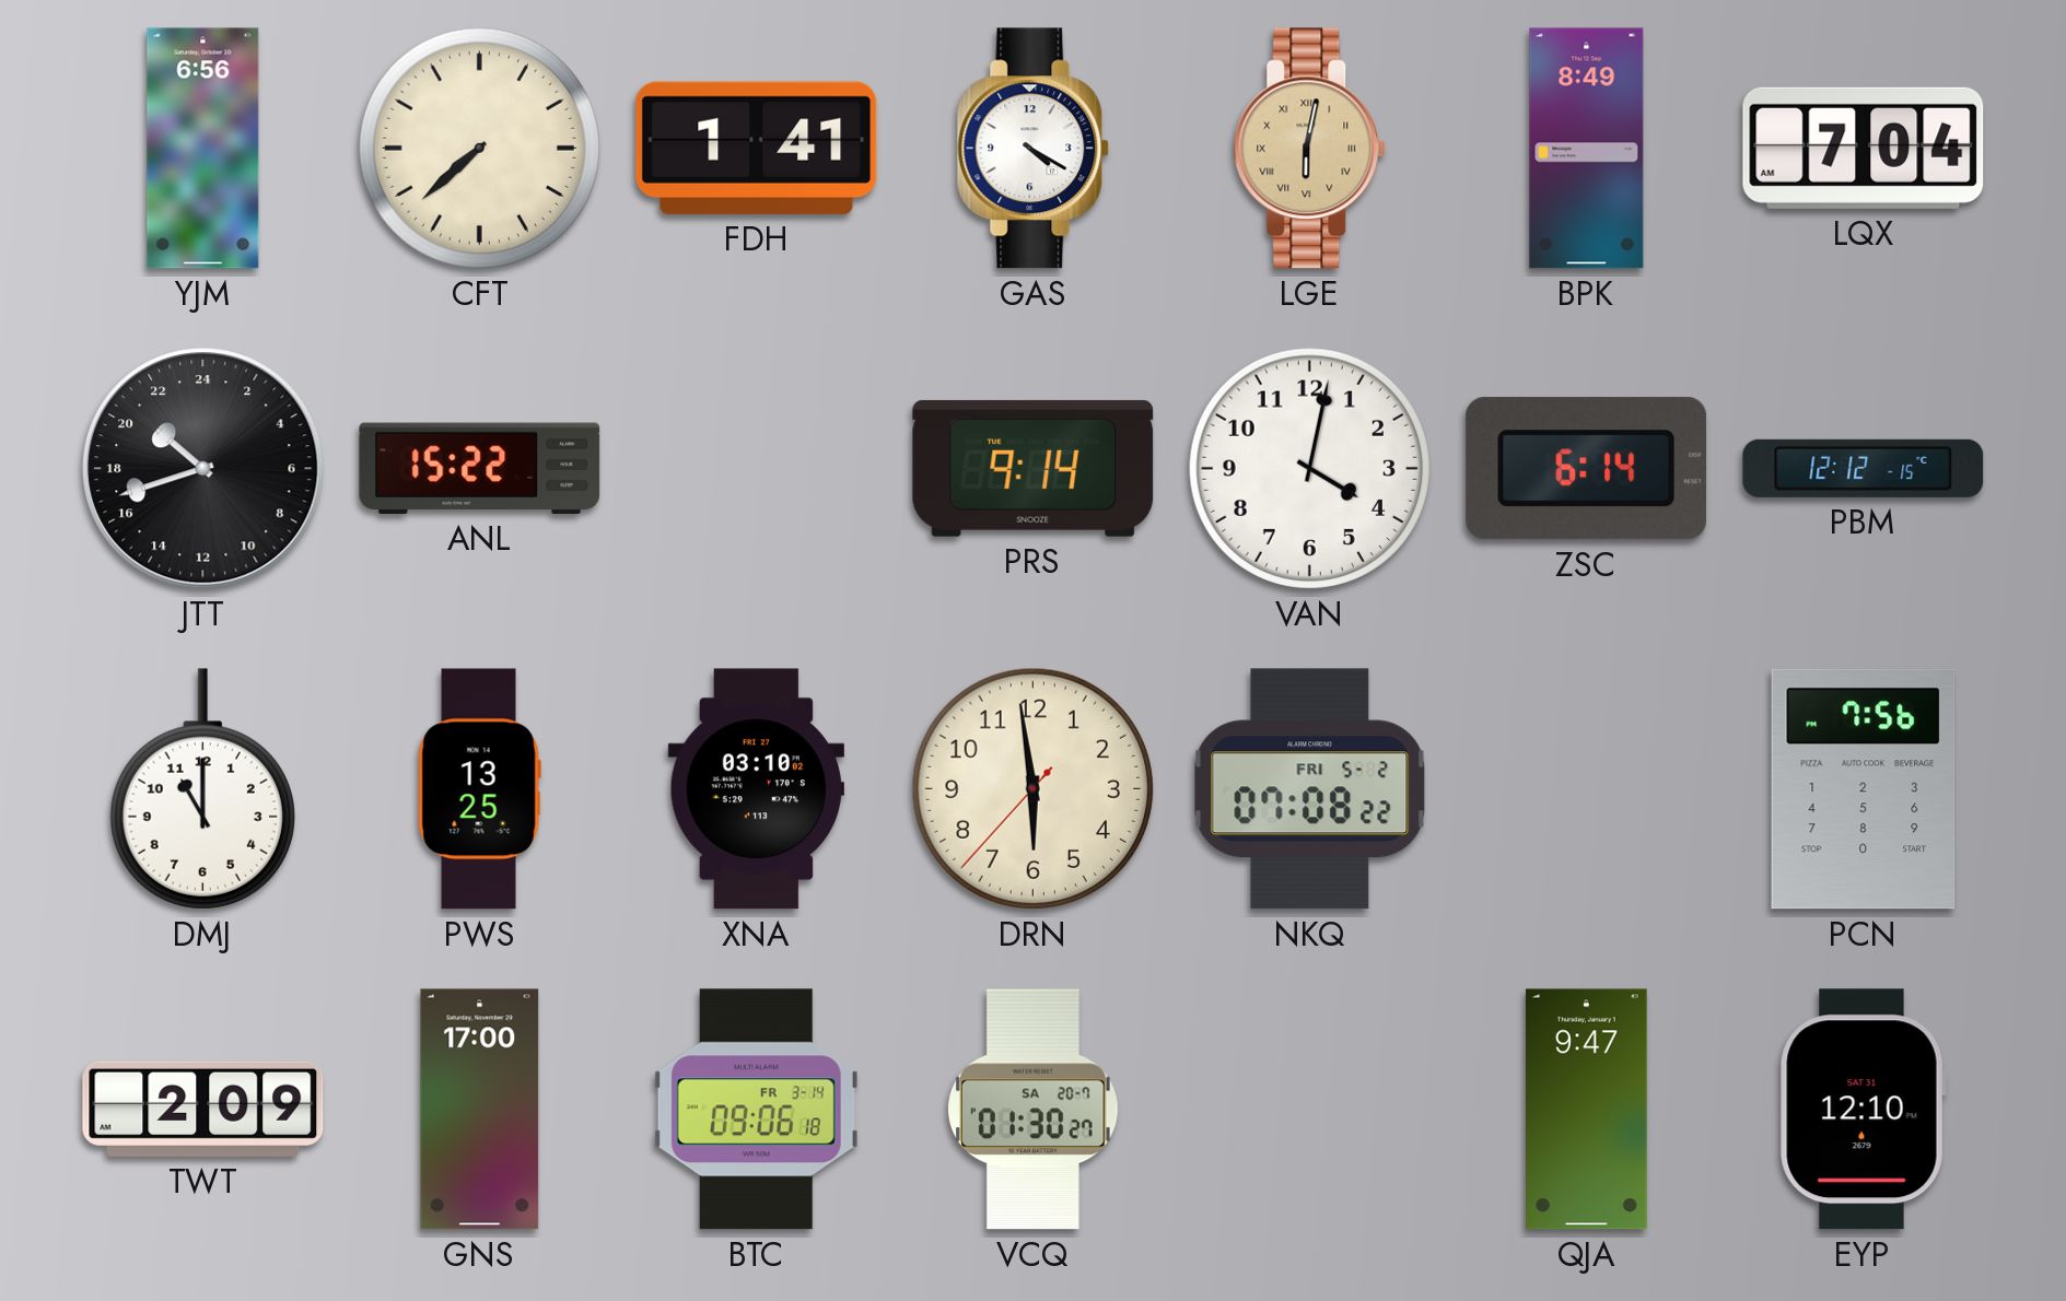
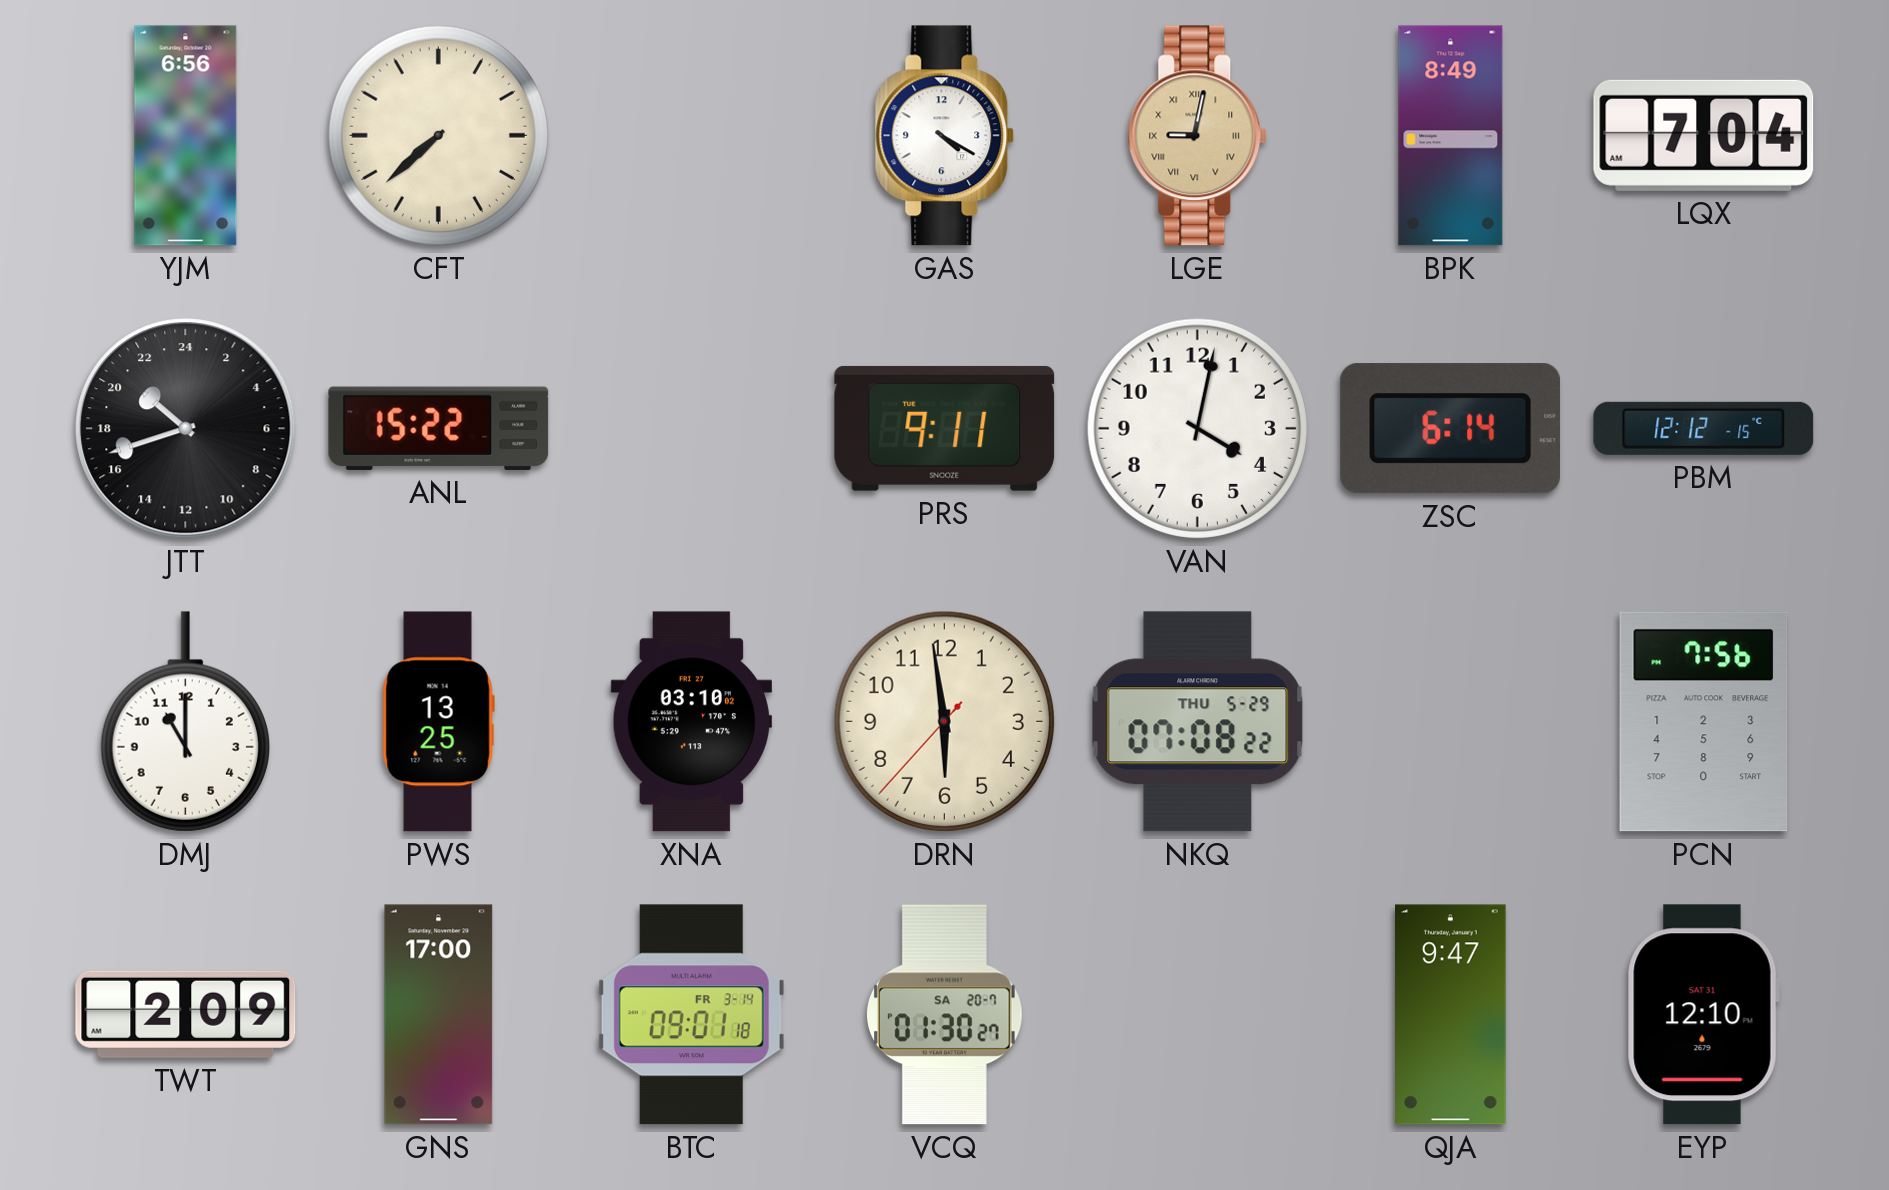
FDH: 1:41 -> none
LGE: 6:02 -> 9:02
PRS: 9:14 -> 9:11
NKQ date: FRI 5-2 -> THU 5-29
BTC: 09:06 -> 09:01
